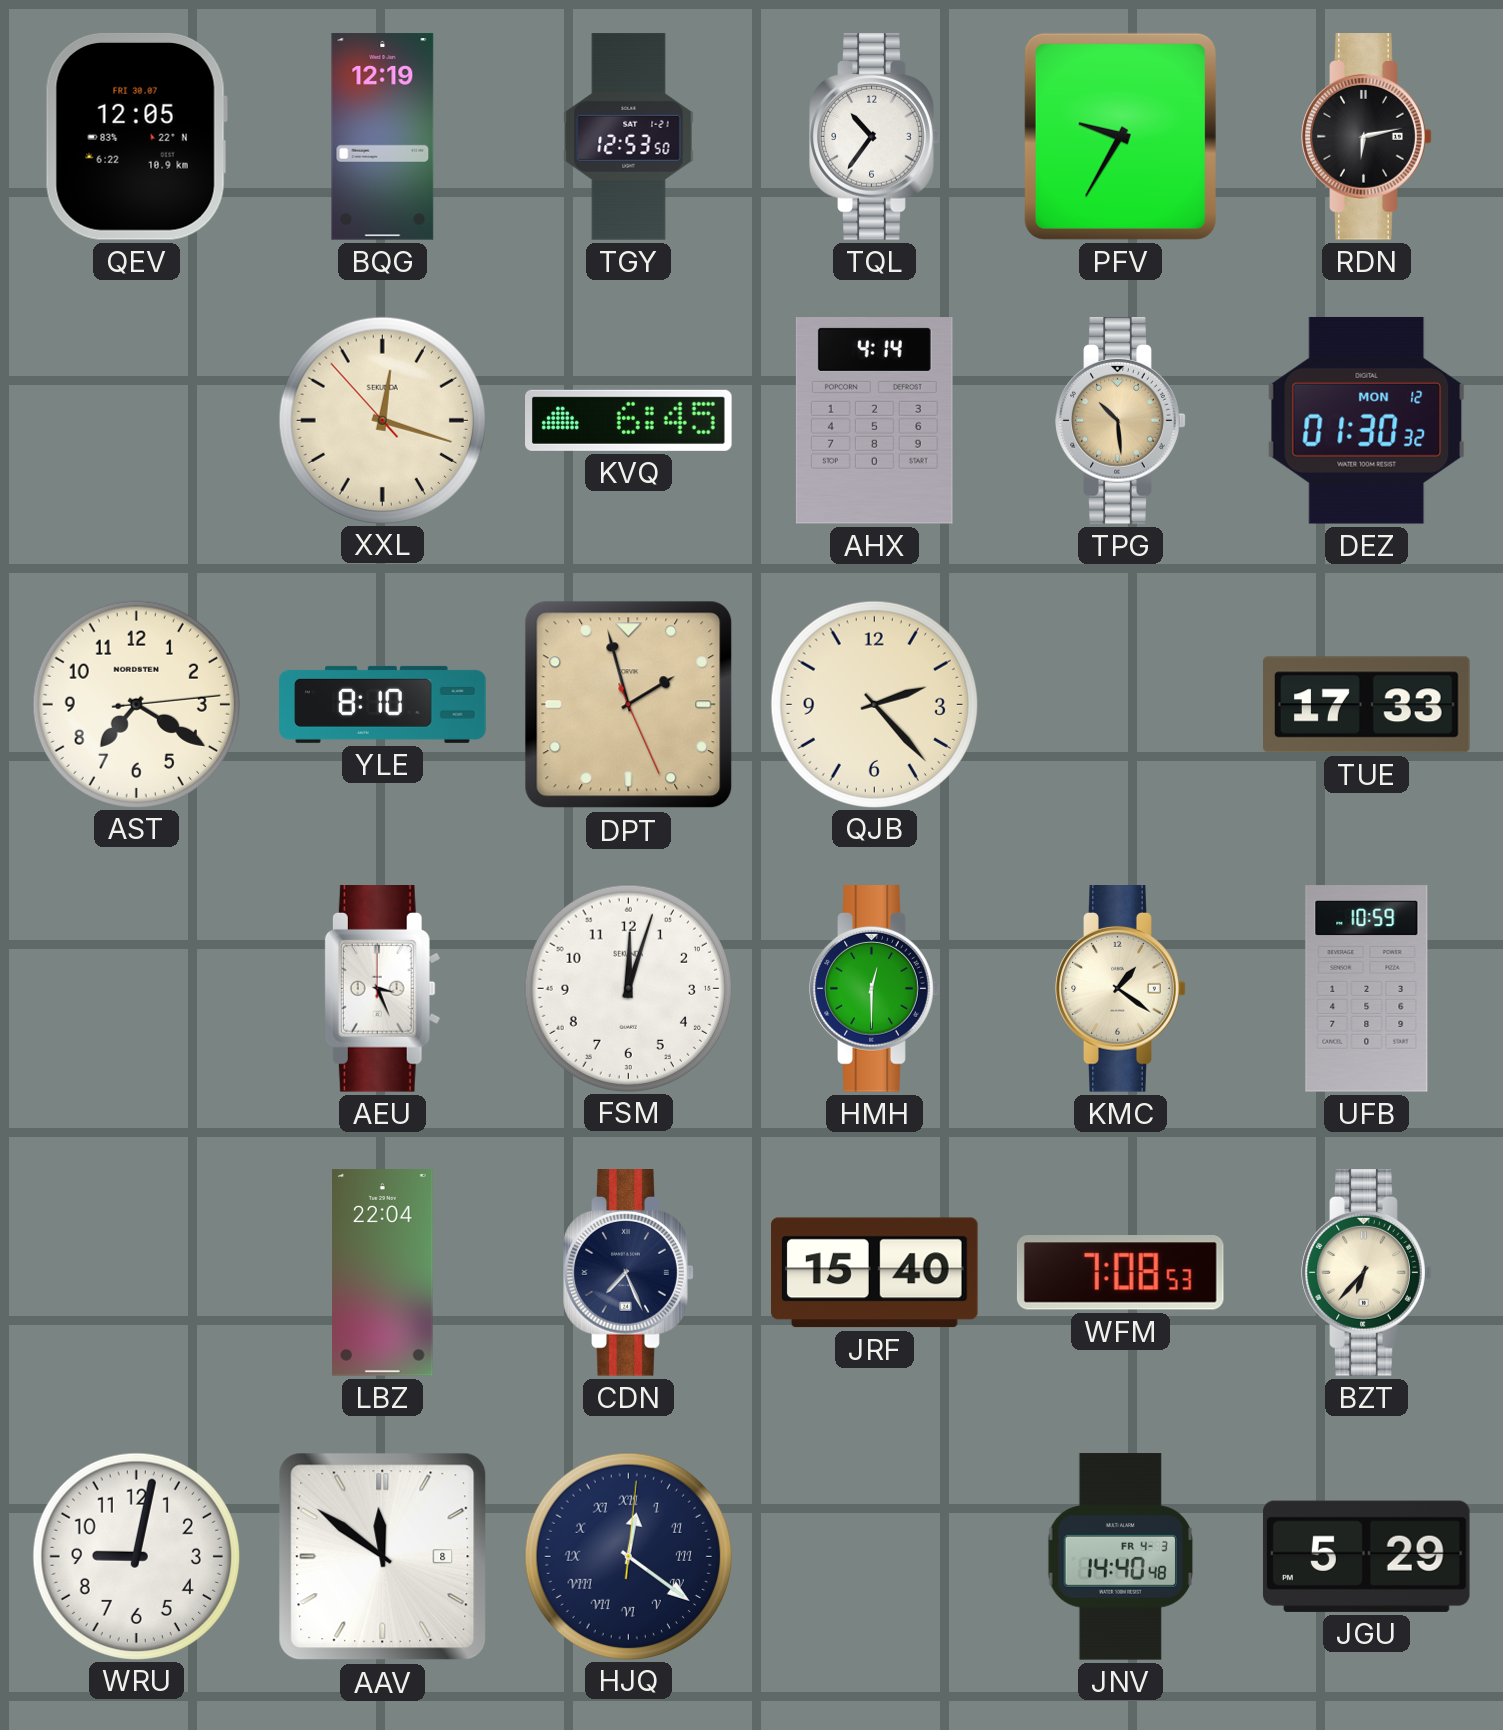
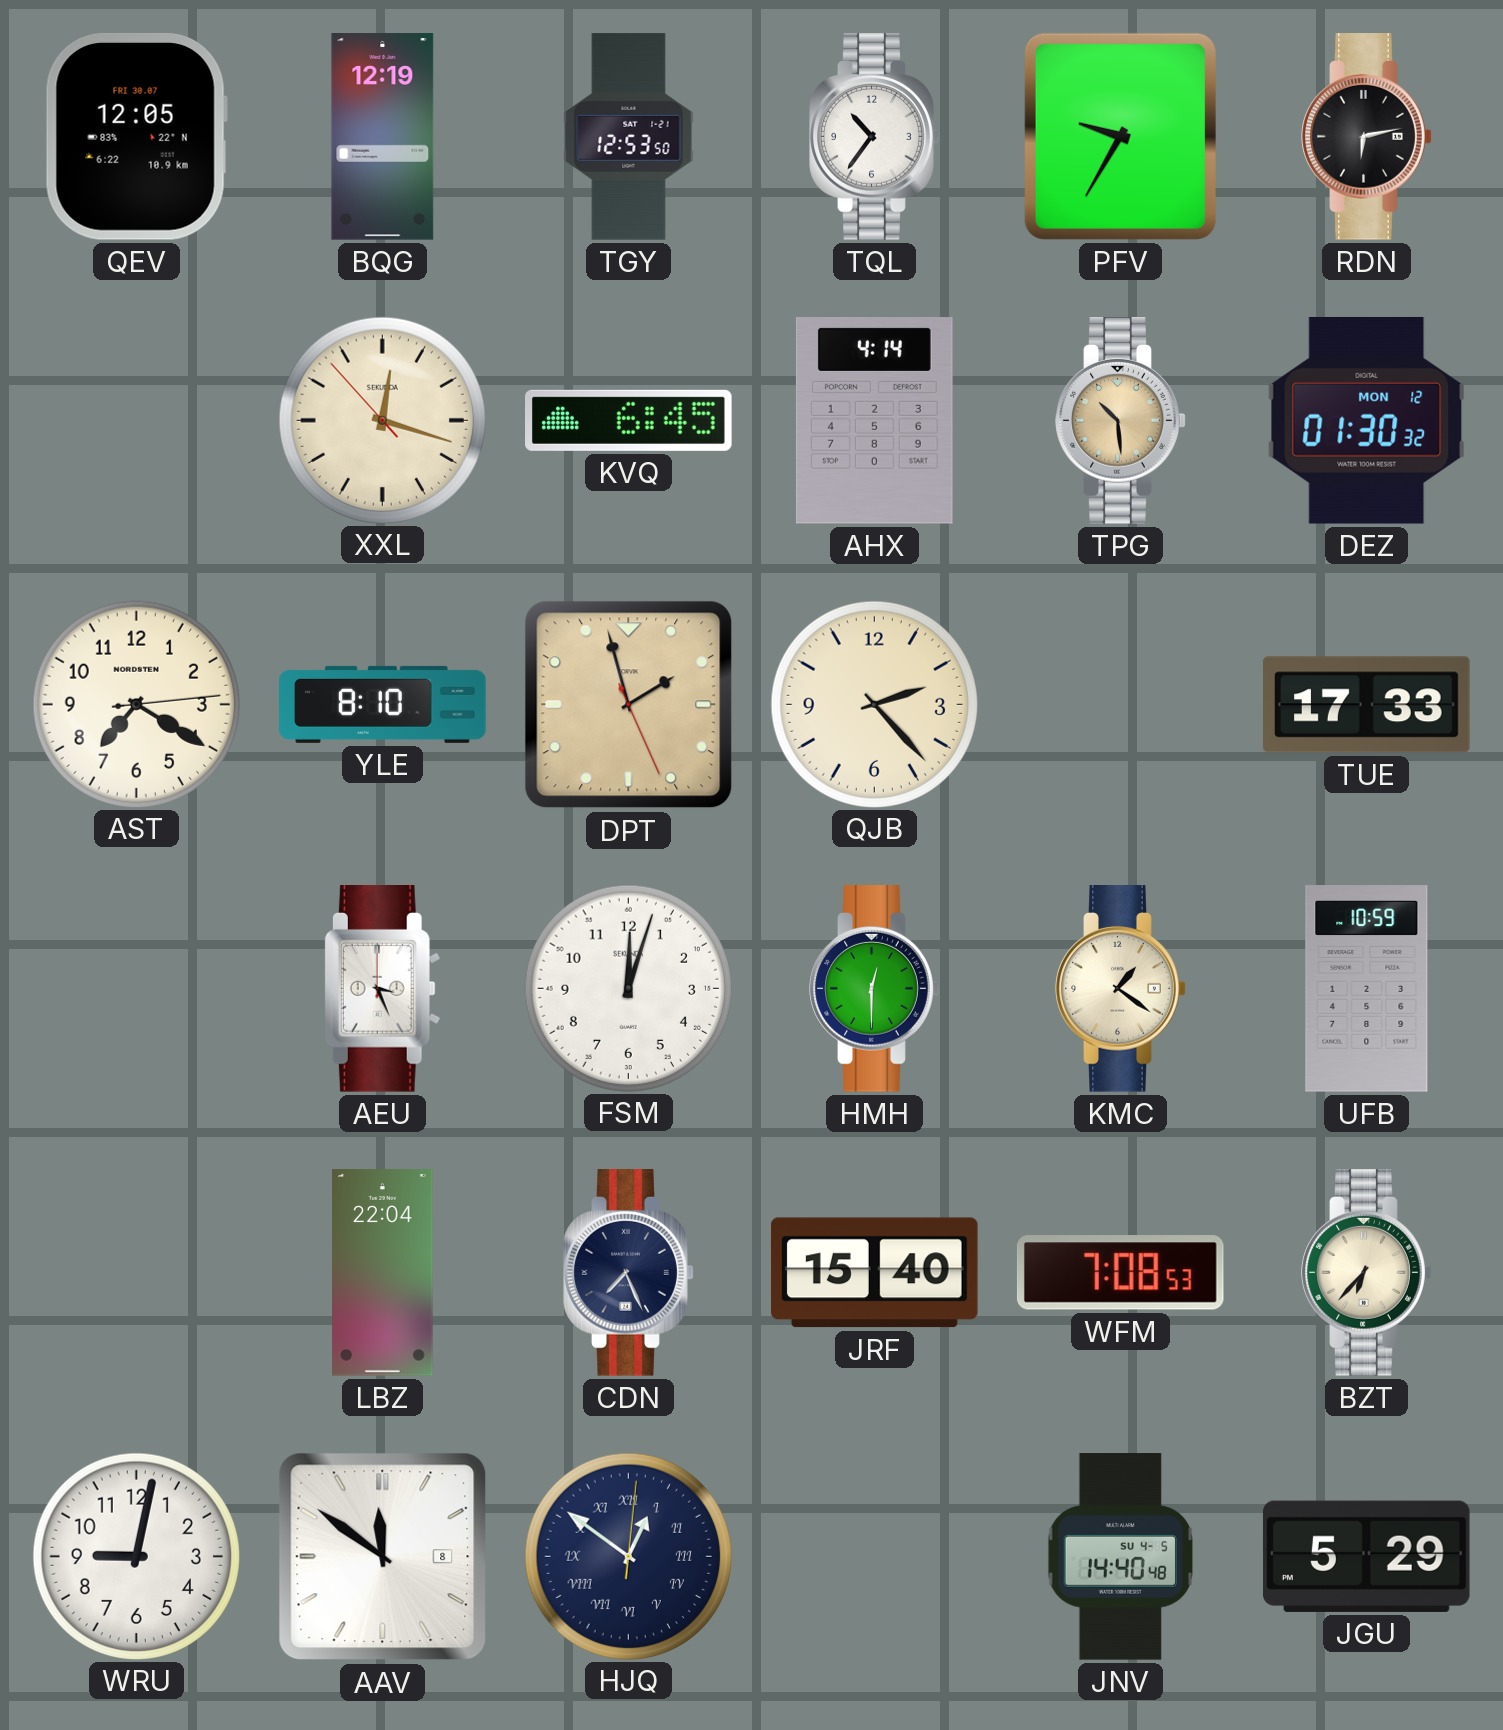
HJQ: 12:21 -> 12:51
JNV date: FR 4-3 -> SU 4-5
